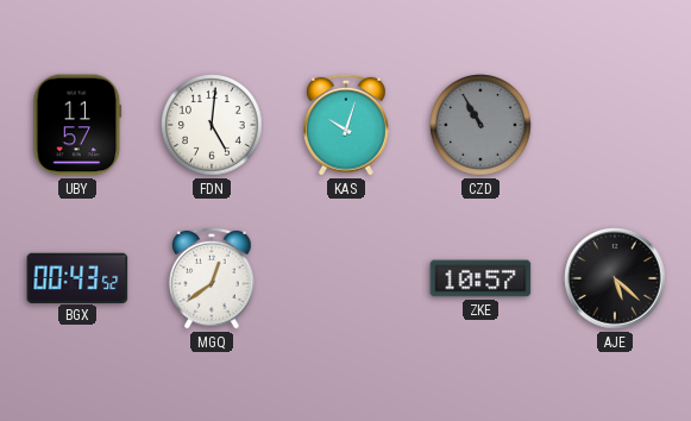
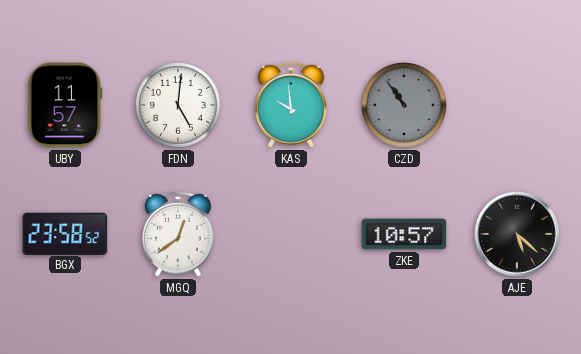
KAS: 10:03 -> 9:59
CZD: 10:55 -> 10:54
BGX: 00:43 -> 23:58
